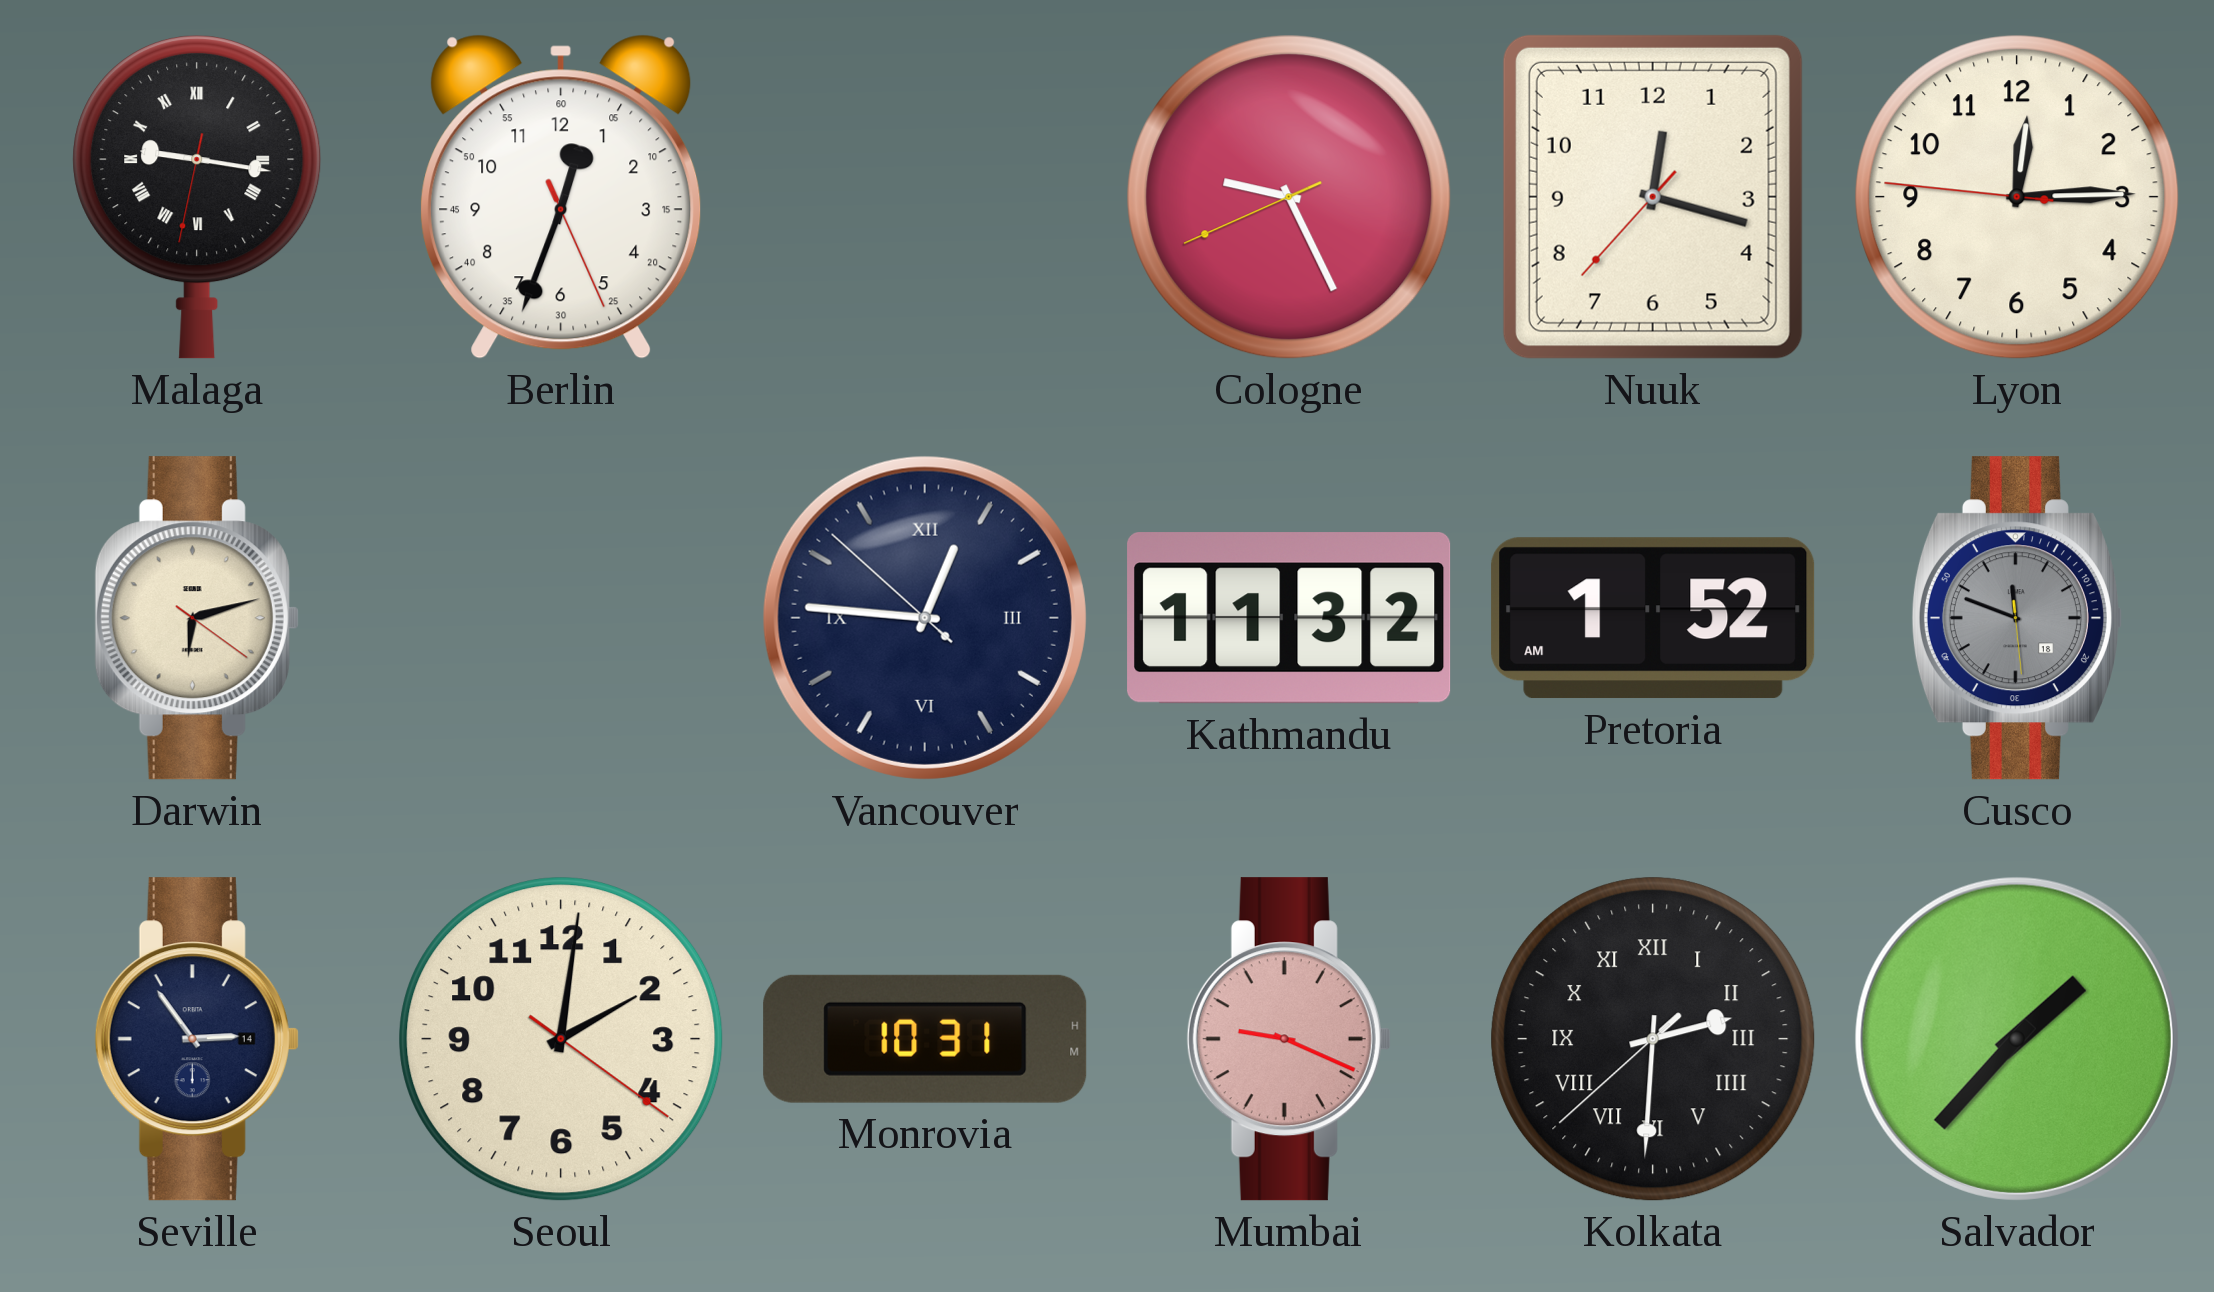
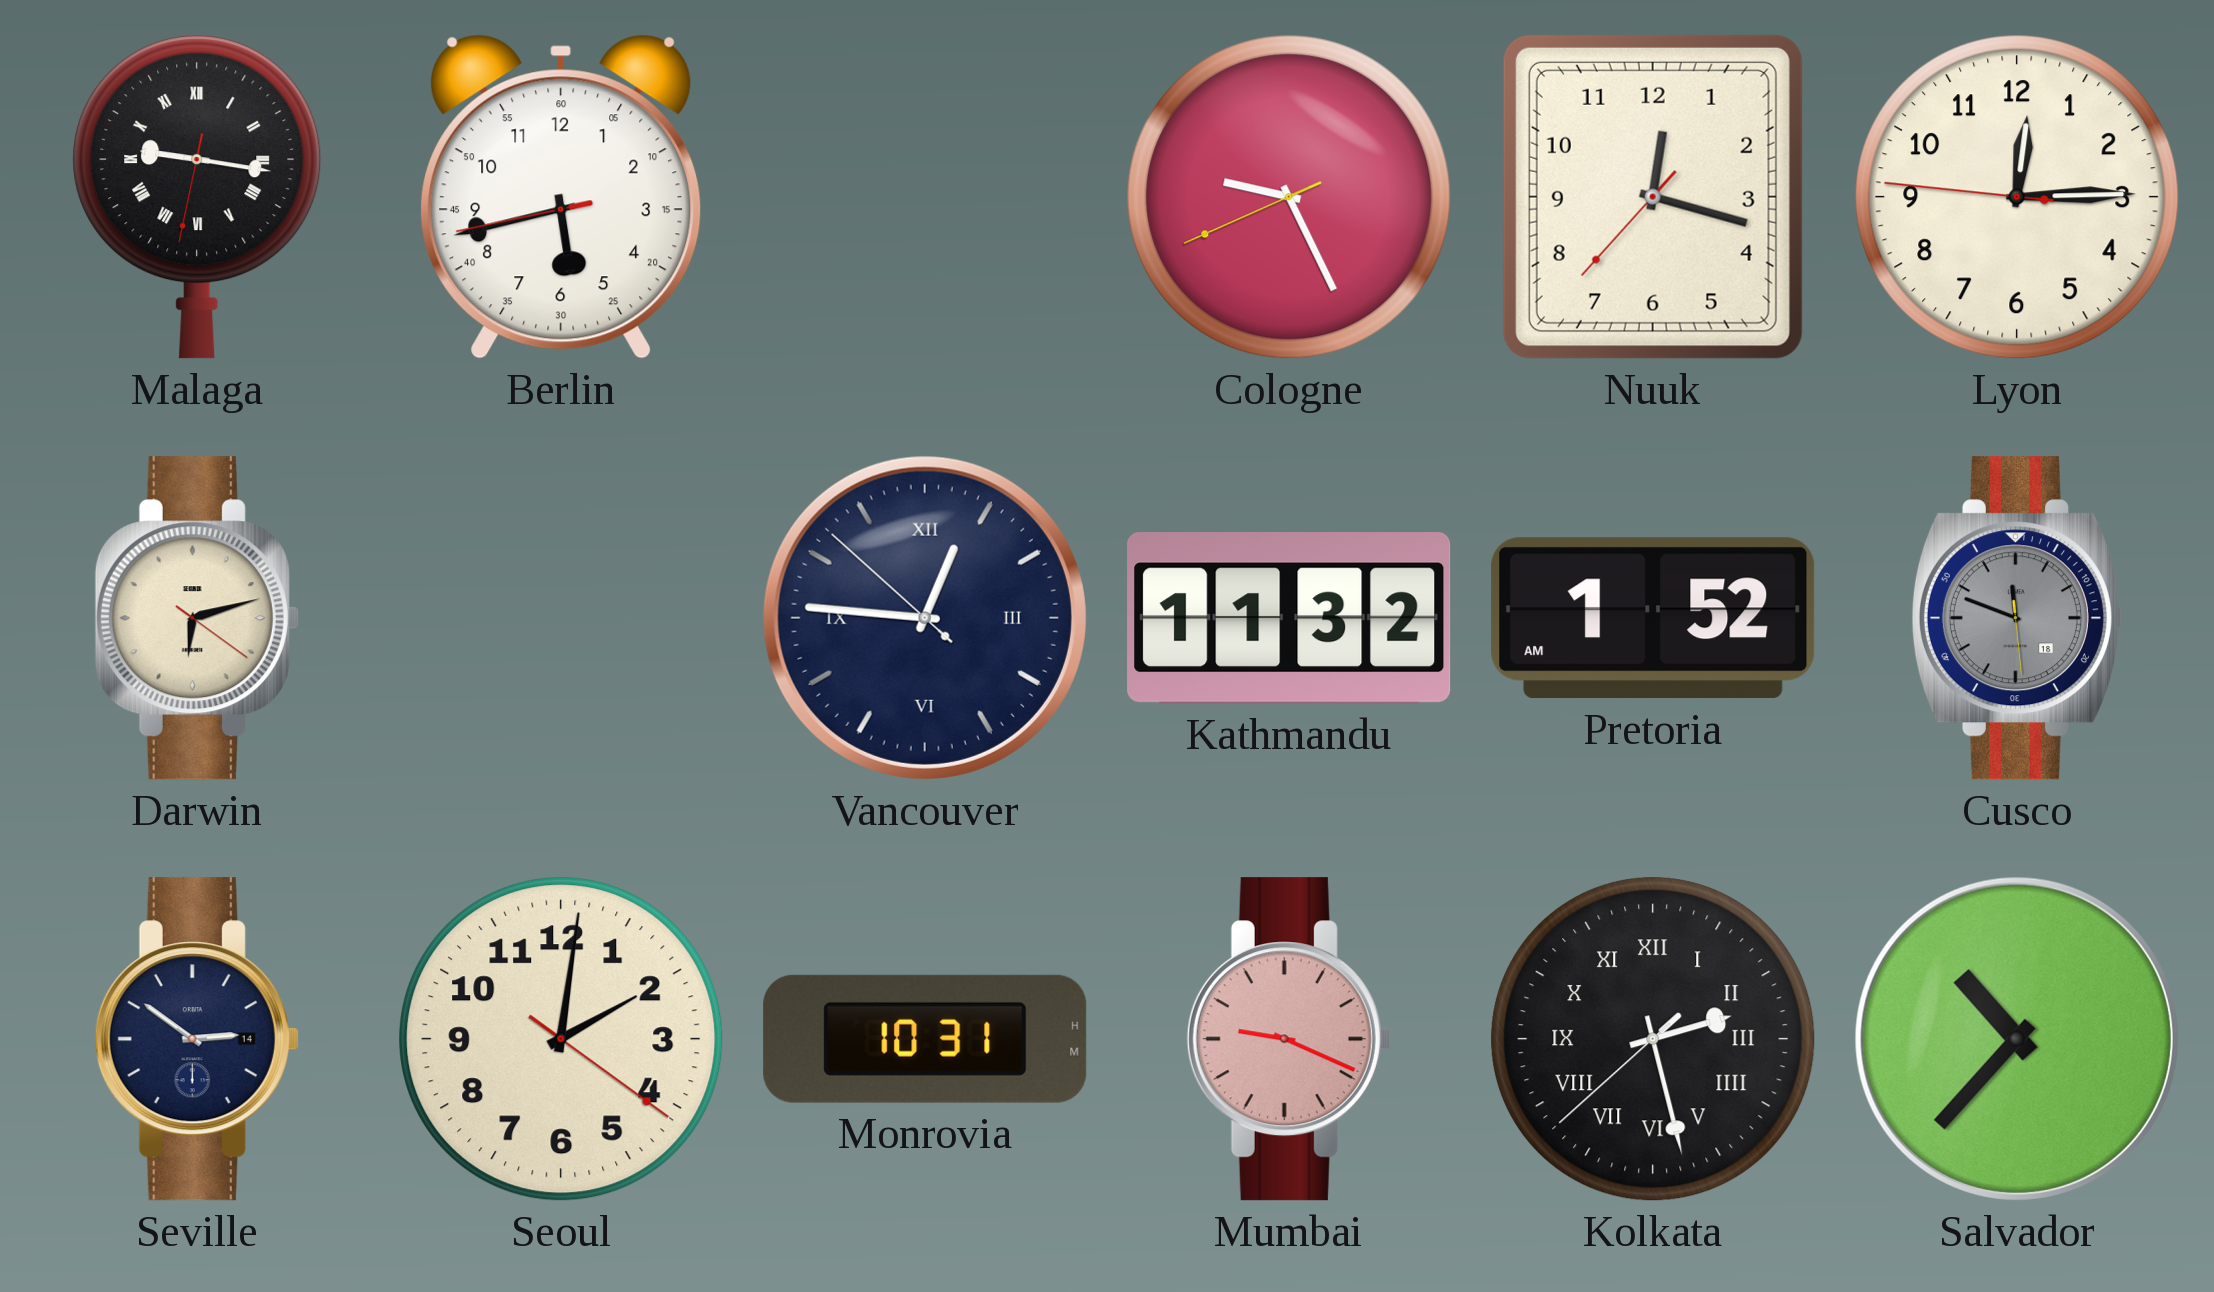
Berlin: 12:33 -> 5:42
Seville: 2:54 -> 2:51
Kolkata: 2:30 -> 2:27
Salvador: 1:37 -> 10:37
